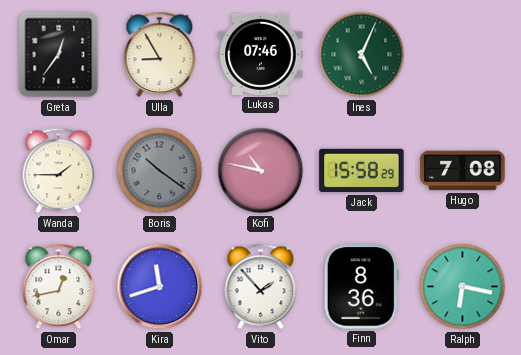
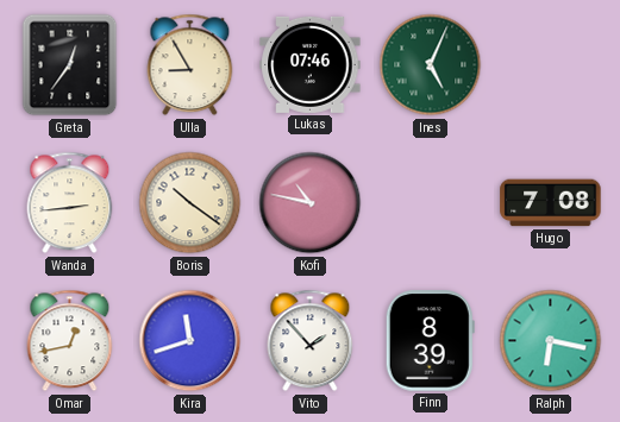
Wanda: 1:45 -> 2:44
Boris dial: grey -> cream
Jack: 15:58 -> none
Finn: 8:36 -> 8:39
